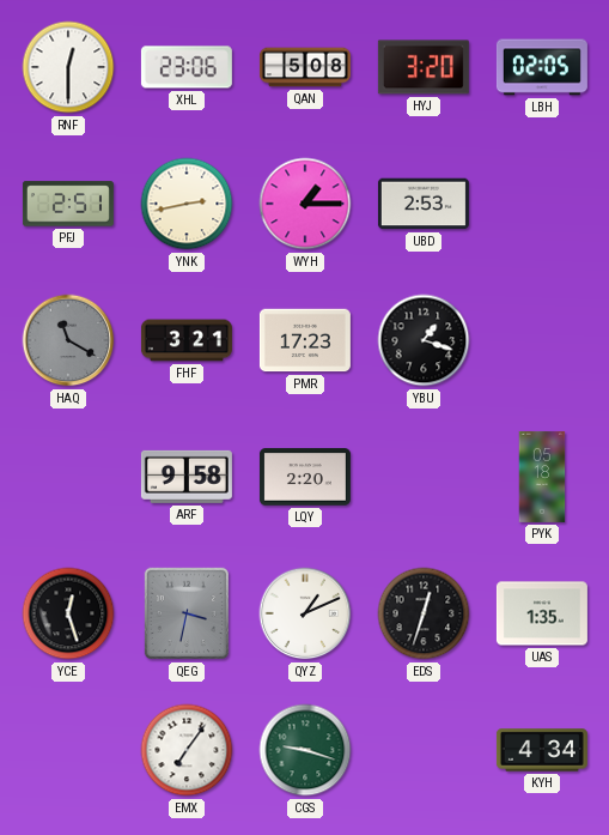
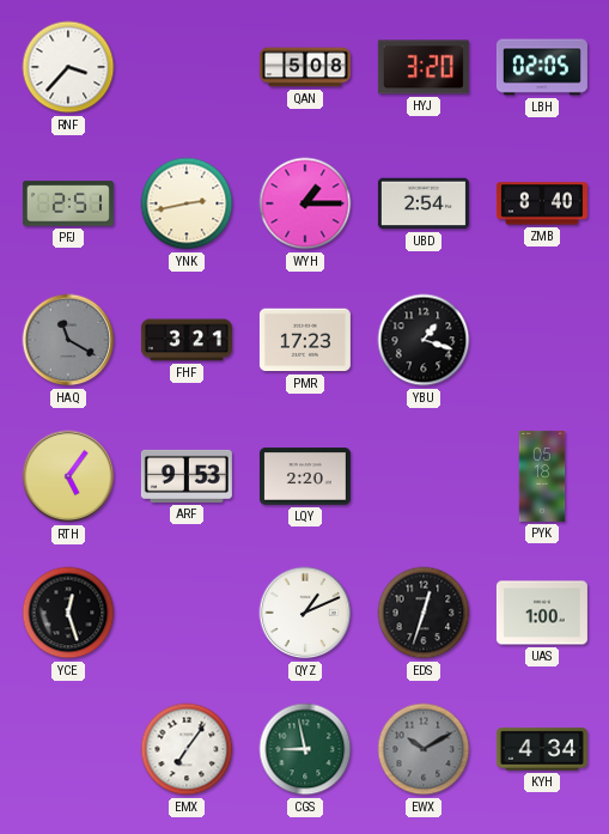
RNF: 12:30 -> 3:37
XHL: 23:06 -> none
UBD: 2:53 -> 2:54
ZMB: none -> 8:40
RTH: none -> 5:06
ARF: 9:58 -> 9:53
QEG: 3:32 -> none
UAS: 1:35 -> 1:00
CGS: 9:18 -> 8:58
EWX: none -> 10:10
